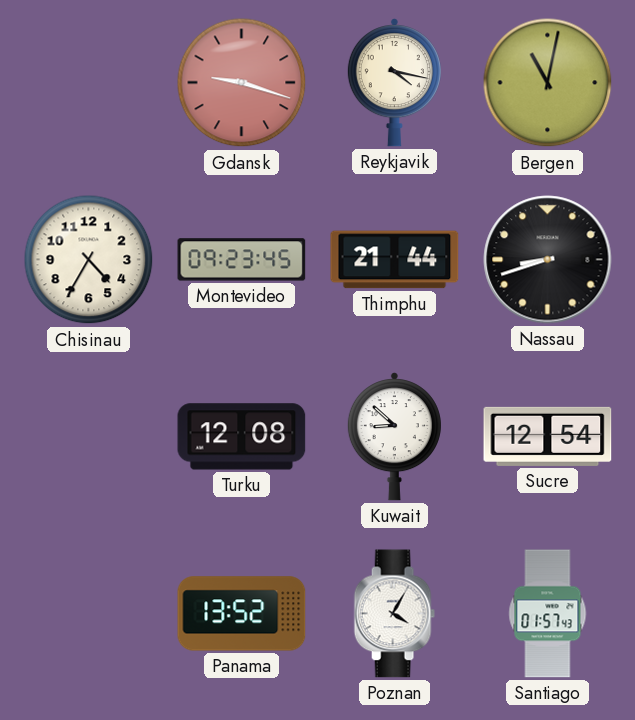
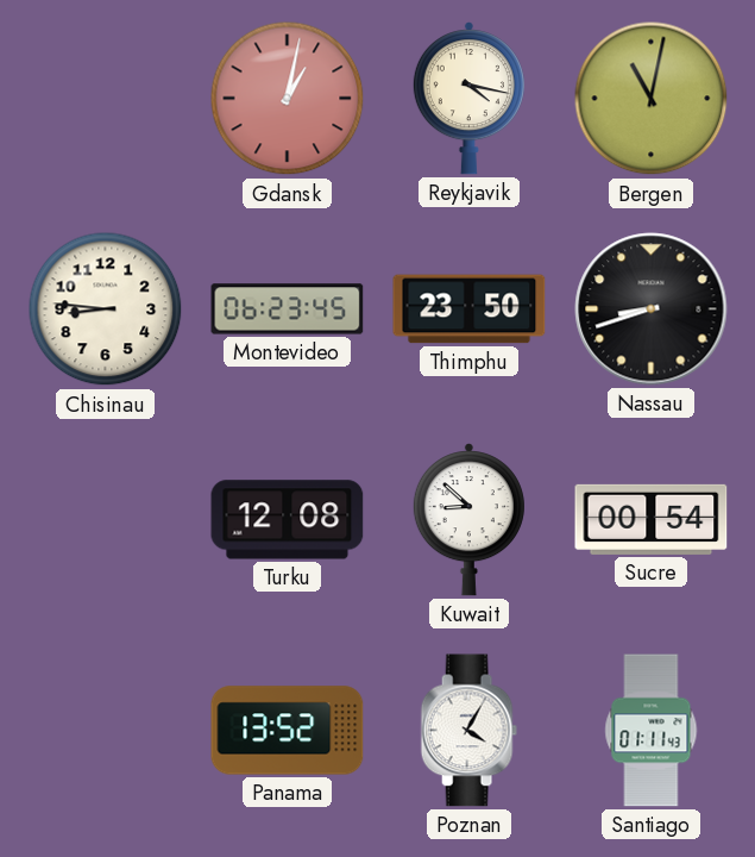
Gdansk: 9:18 -> 1:02
Chisinau: 4:35 -> 8:46
Montevideo: 09:23 -> 06:23
Thimphu: 21:44 -> 23:50
Sucre: 12:54 -> 00:54
Santiago: 01:57 -> 01:11
